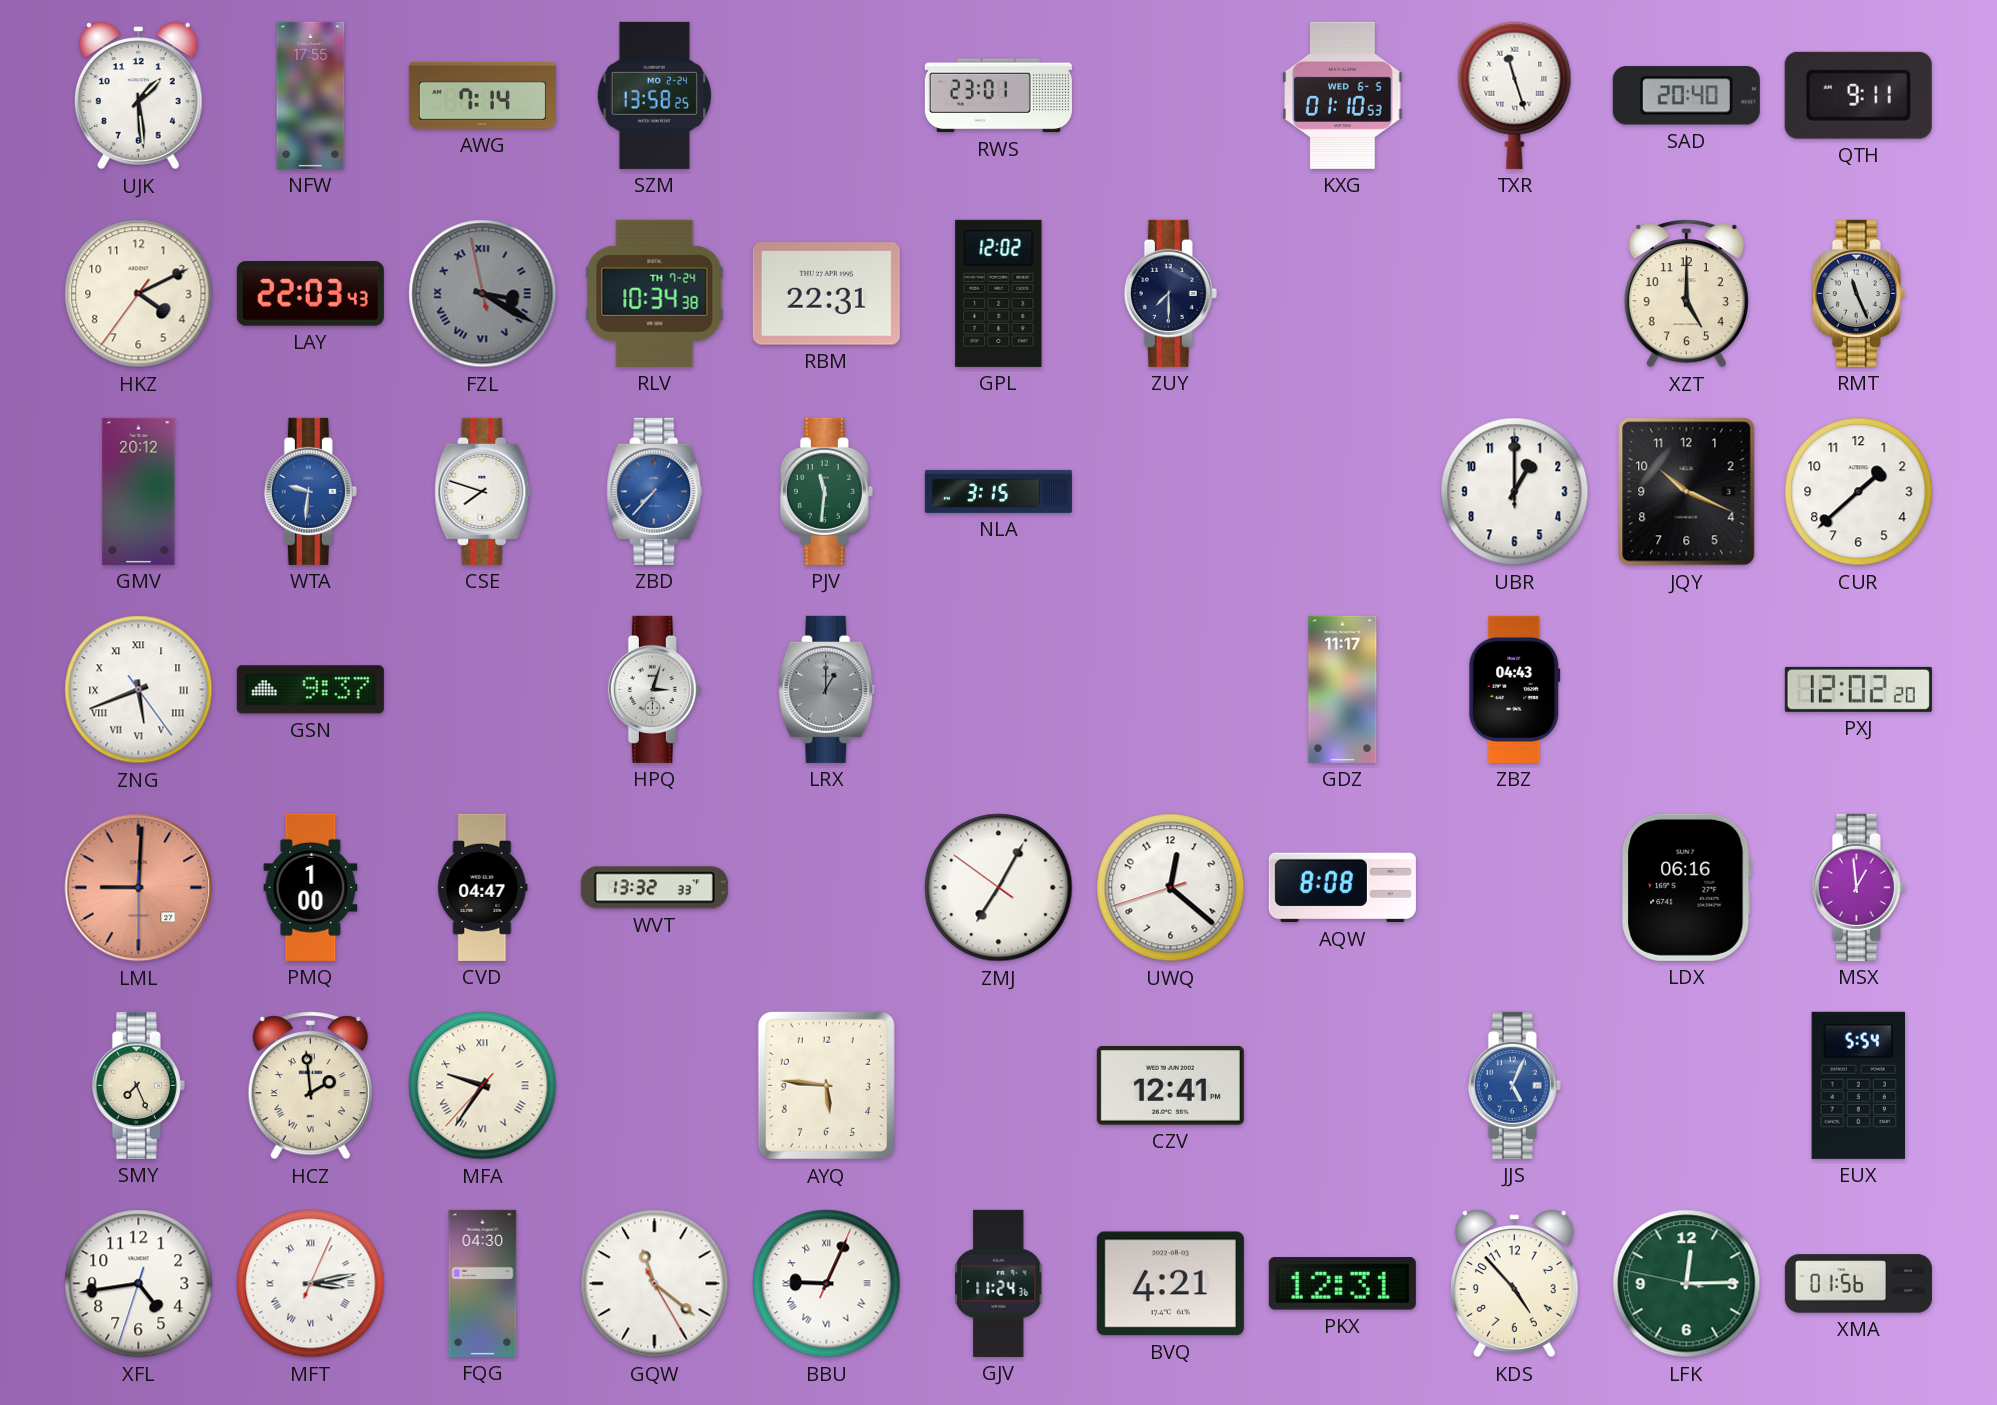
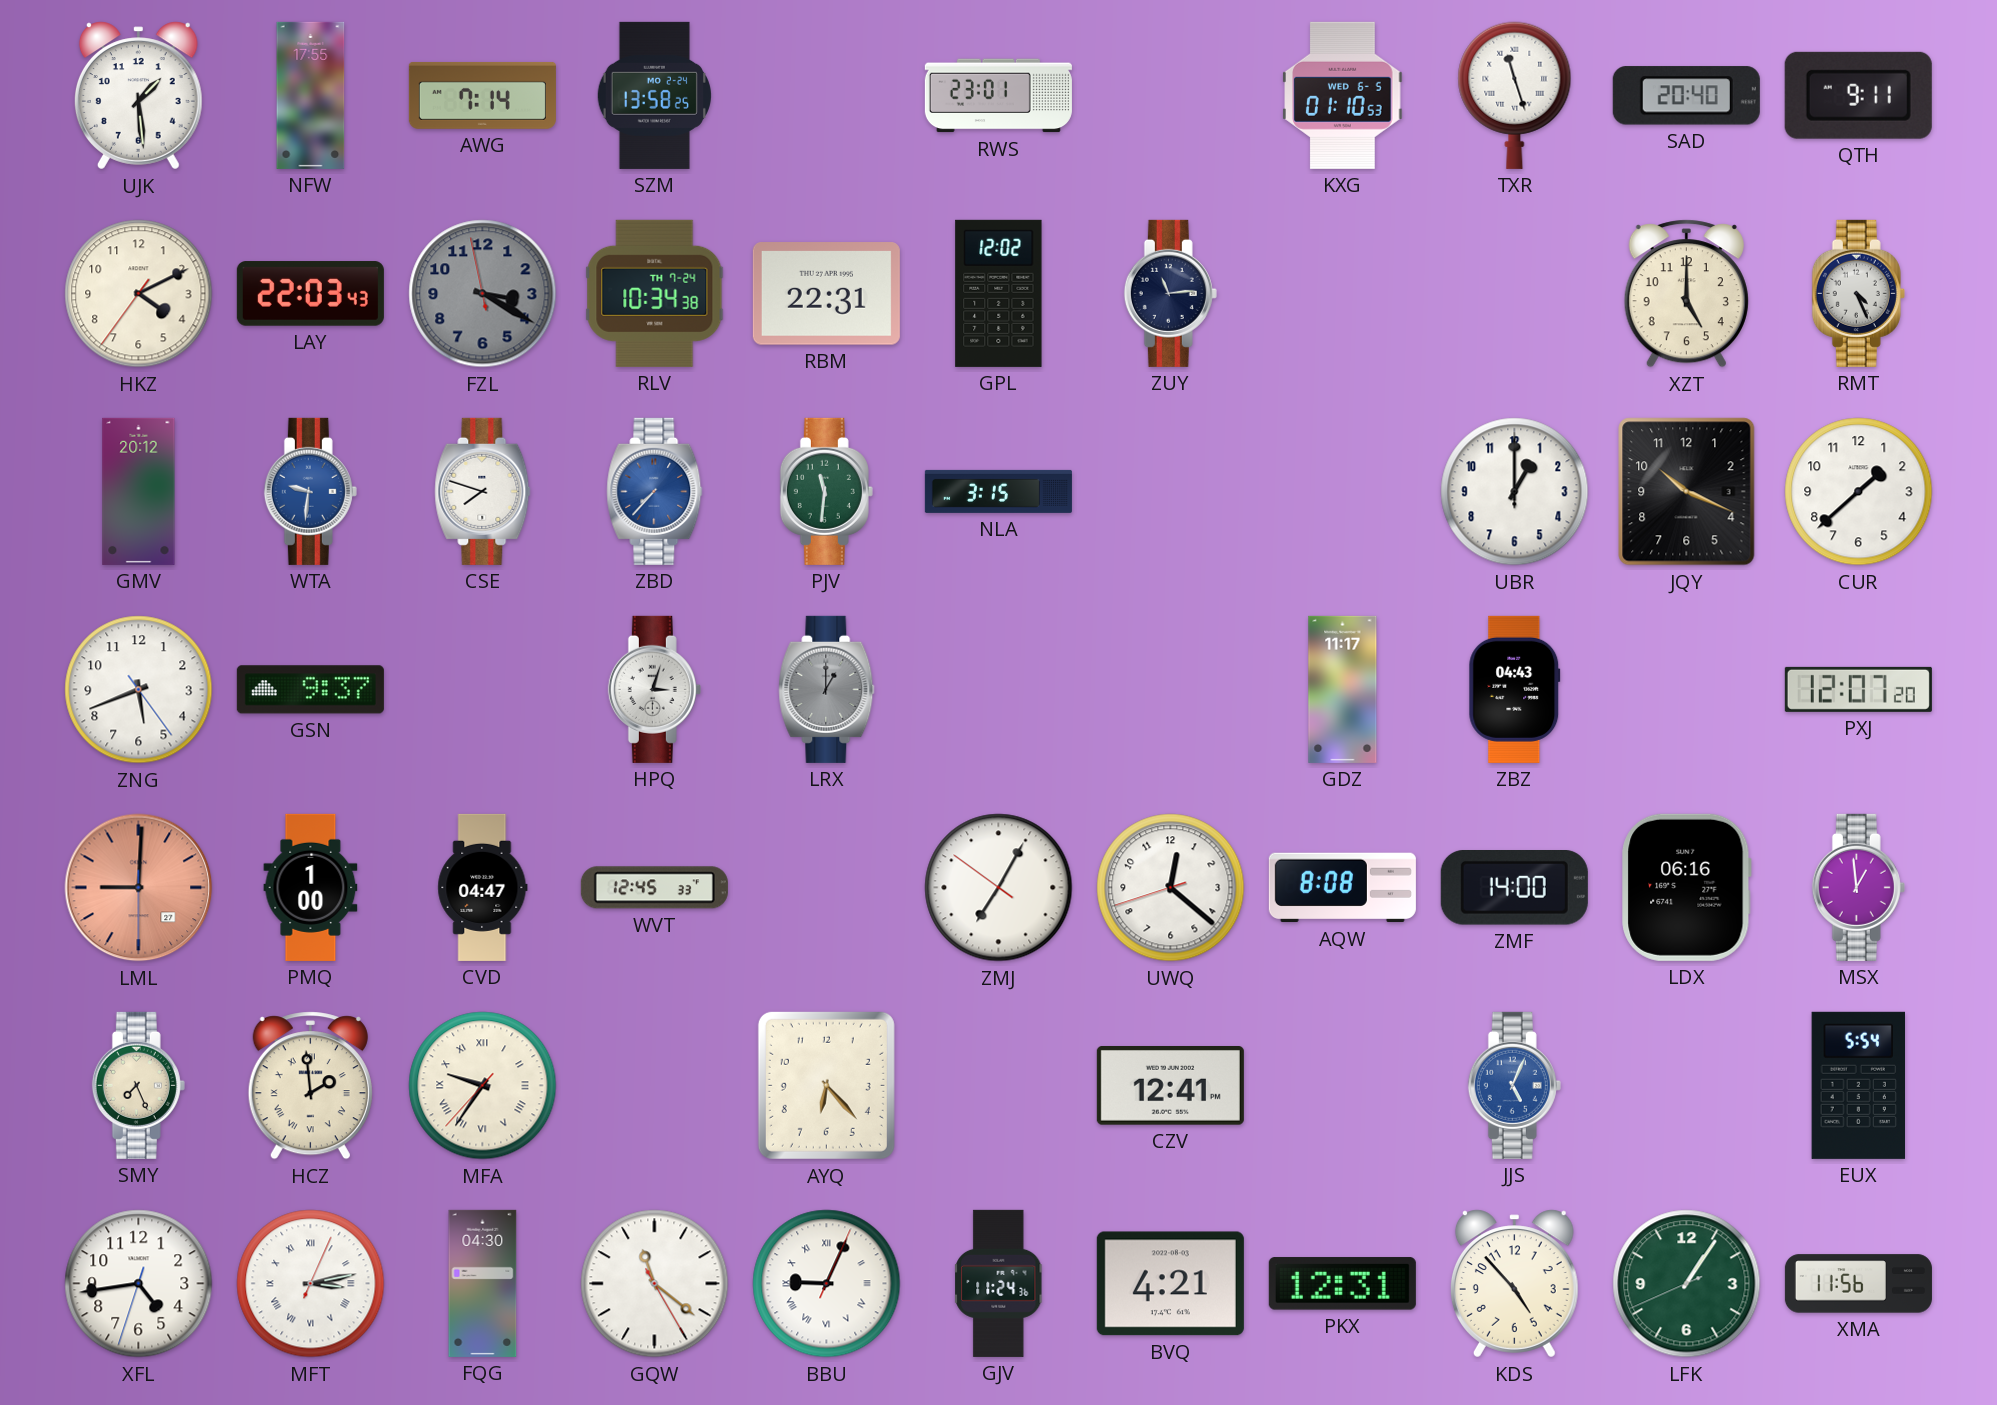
FZL numerals: Roman -> Arabic
ZUY: 7:30 -> 11:14
RMT: 11:26 -> 4:26
ZNG numerals: Roman -> Arabic
PXJ: 12:02 -> 12:07
WVT: 13:32 -> 12:45
ZMF: none -> 14:00
AYQ: 5:46 -> 6:23
LFK: 12:14 -> 1:05
XMA: 01:56 -> 11:56
